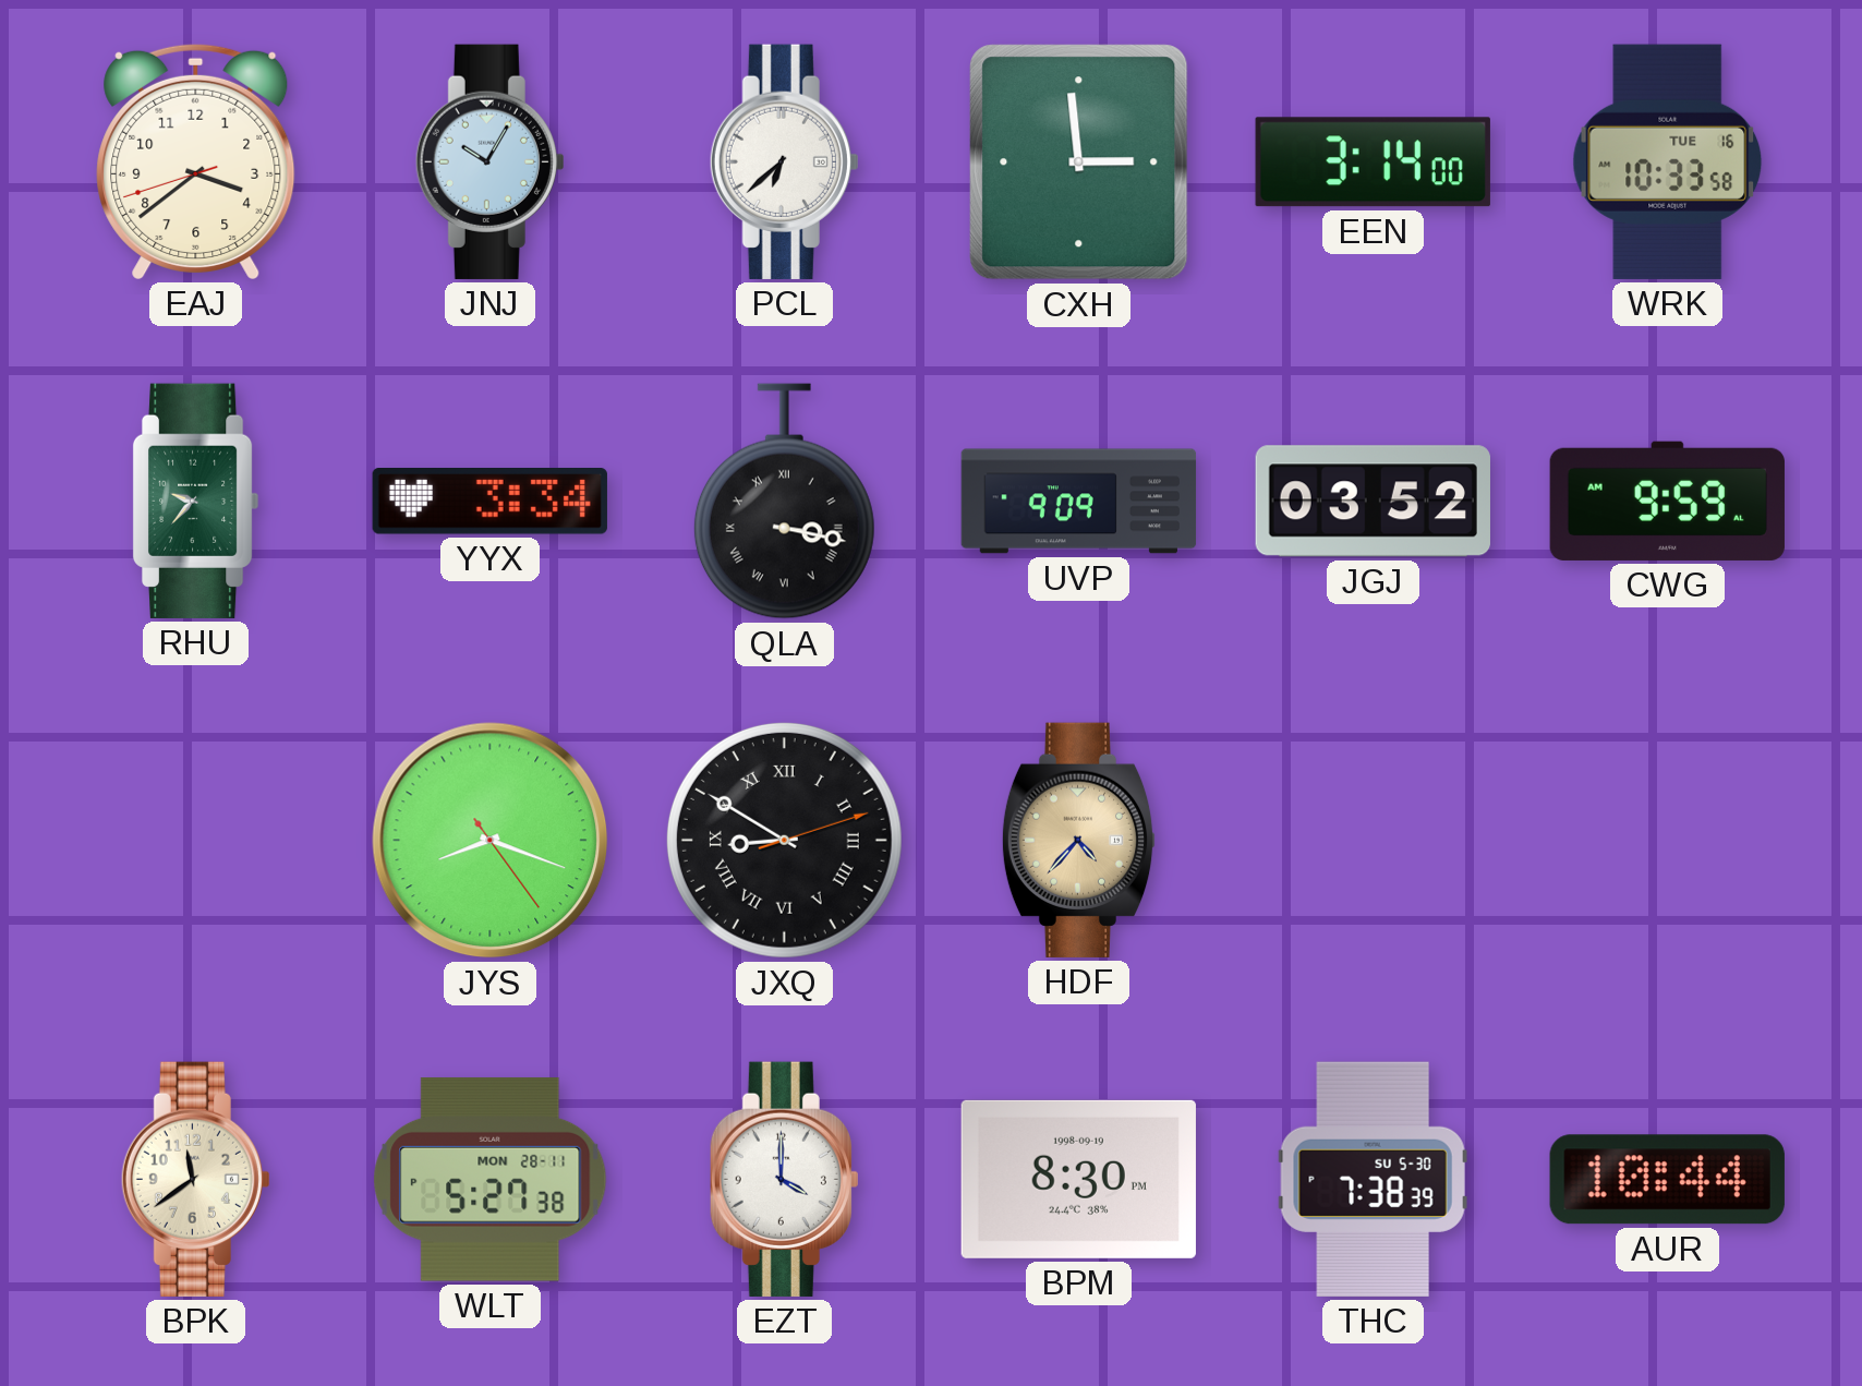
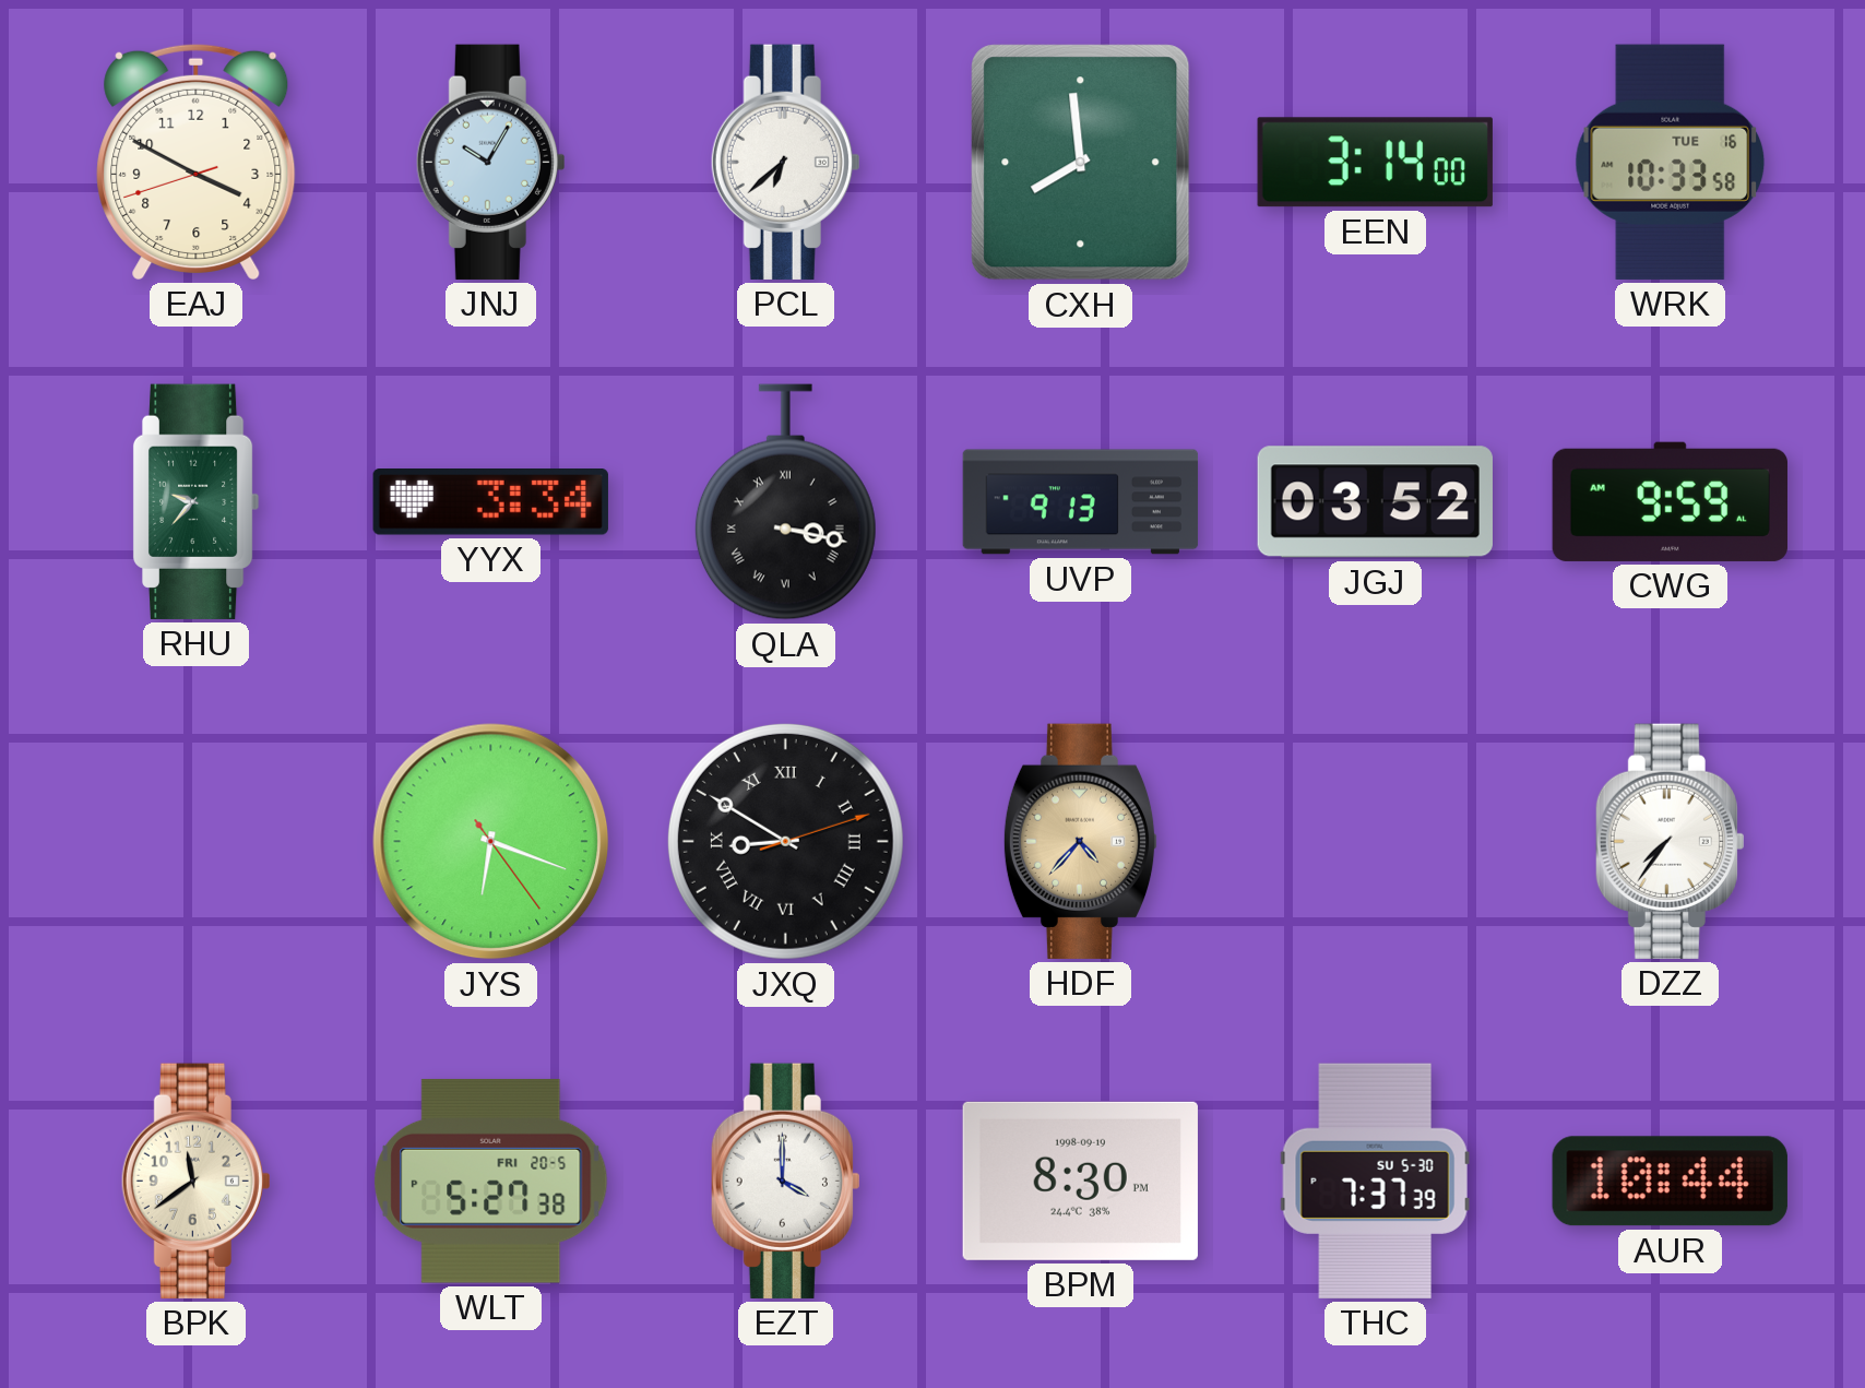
EAJ: 3:38 -> 3:49
CXH: 2:59 -> 7:59
UVP: 9:09 -> 9:13
JYS: 8:18 -> 6:18
DZZ: none -> 7:36
WLT date: MON 28-11 -> FRI 20-5
THC: 7:38 -> 7:37
